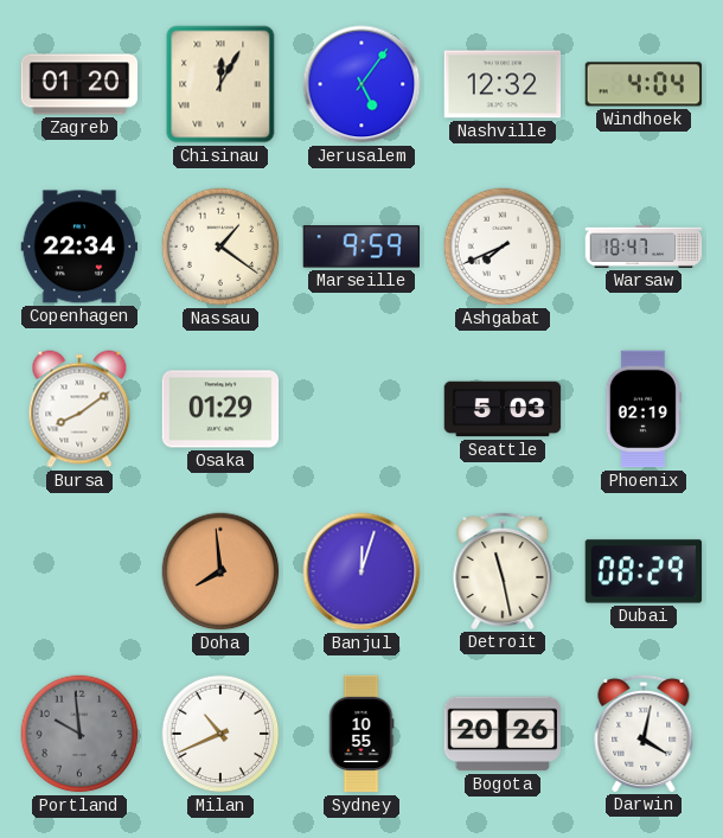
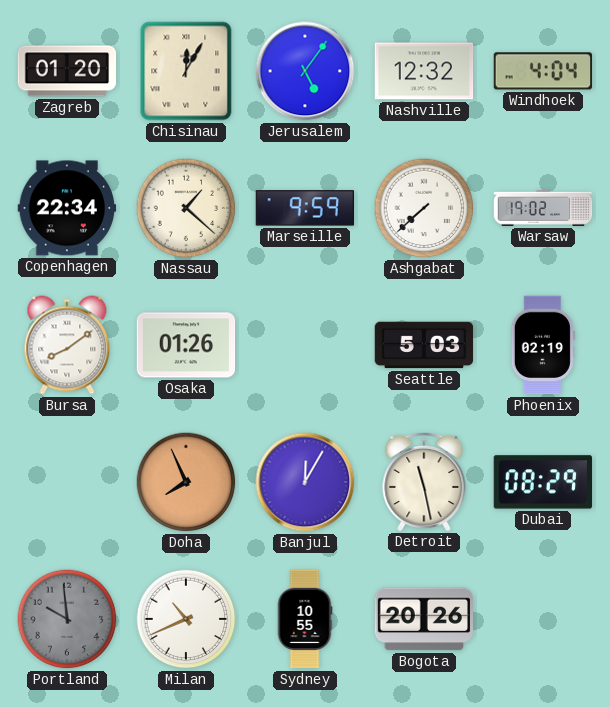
Nassau: 1:21 -> 1:22
Ashgabat: 7:41 -> 7:38
Warsaw: 18:47 -> 19:02
Osaka: 01:29 -> 01:26
Doha: 7:59 -> 7:56
Banjul: 12:03 -> 12:05
Darwin: 4:02 -> none
